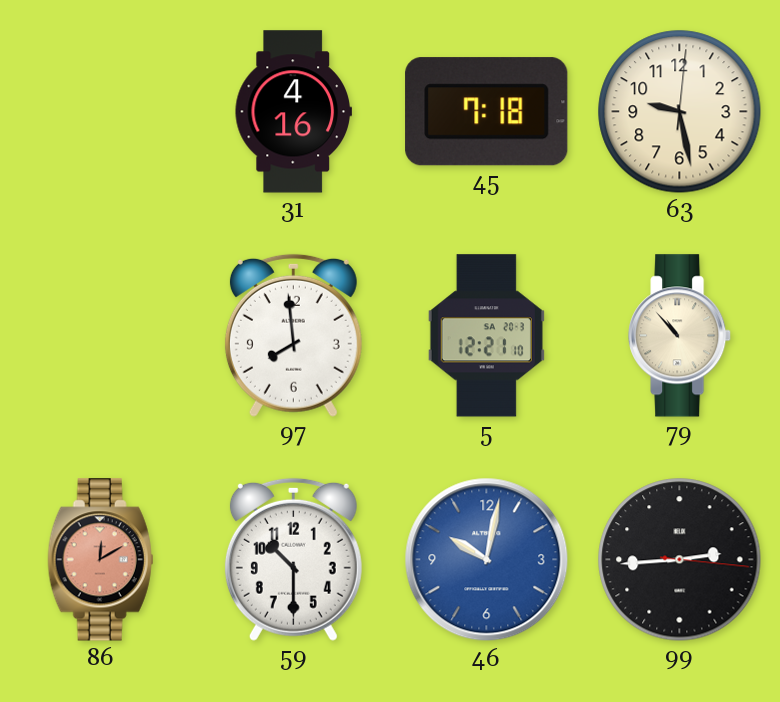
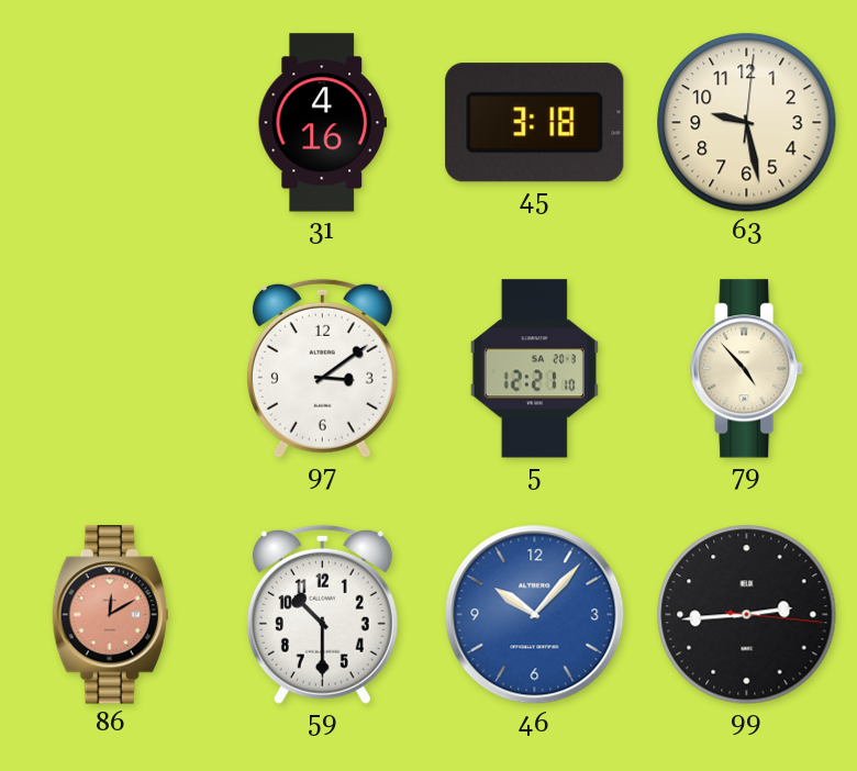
45: 7:18 -> 3:18
97: 7:59 -> 3:09
79: 10:53 -> 4:53
46: 10:02 -> 10:07
